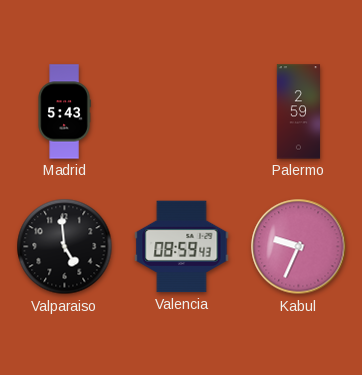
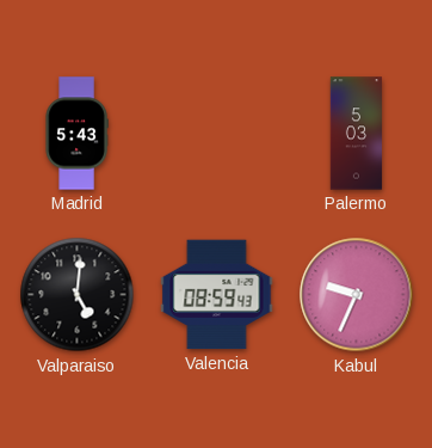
Palermo: 2:59 -> 5:03
Valparaiso: 4:59 -> 5:01
